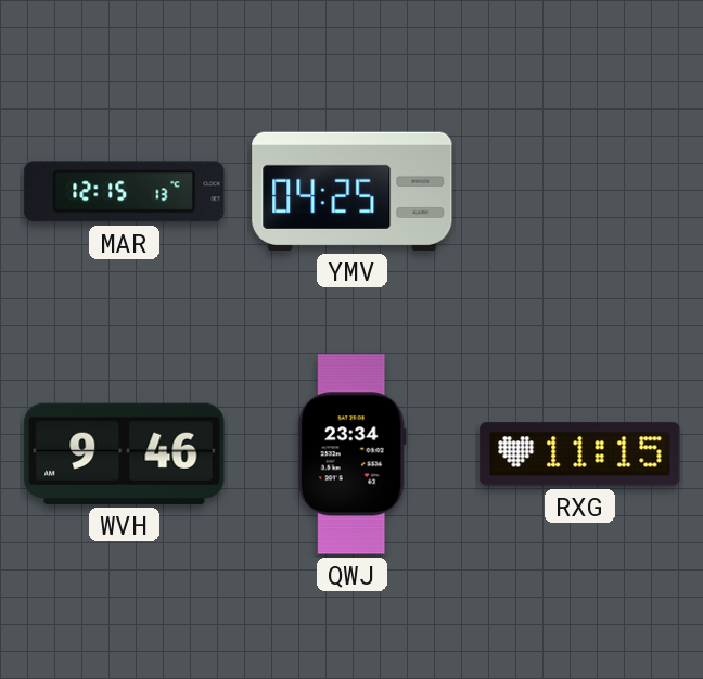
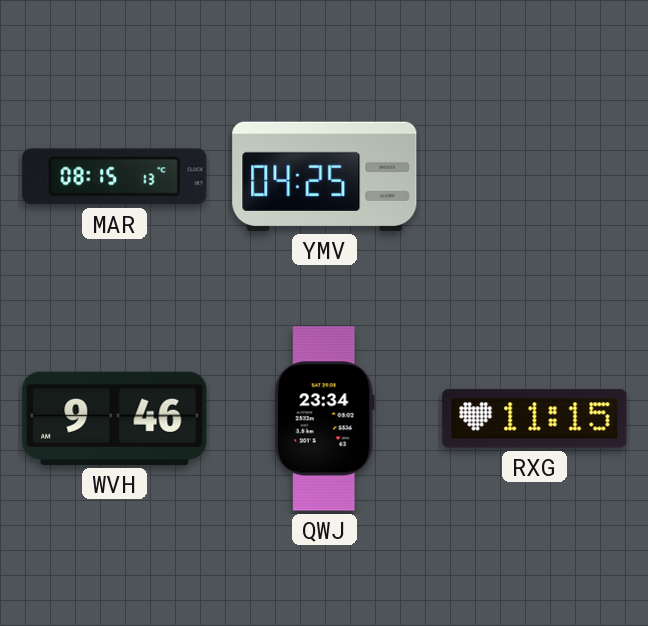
MAR: 12:15 -> 08:15
